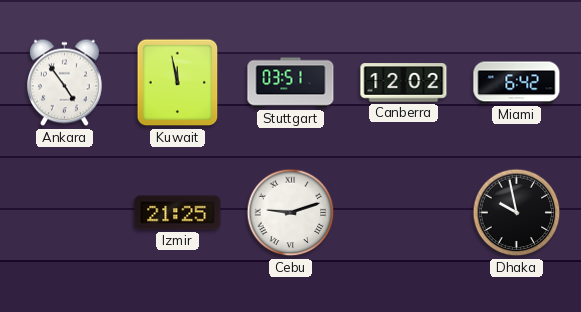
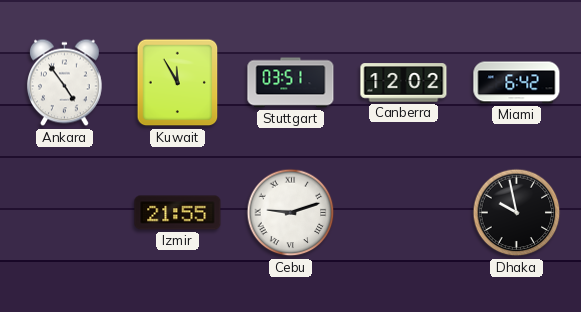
Kuwait: 11:58 -> 11:55
Izmir: 21:25 -> 21:55
